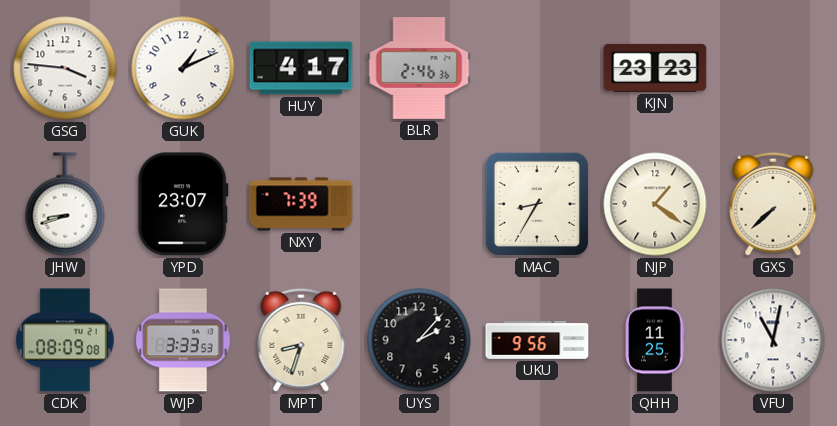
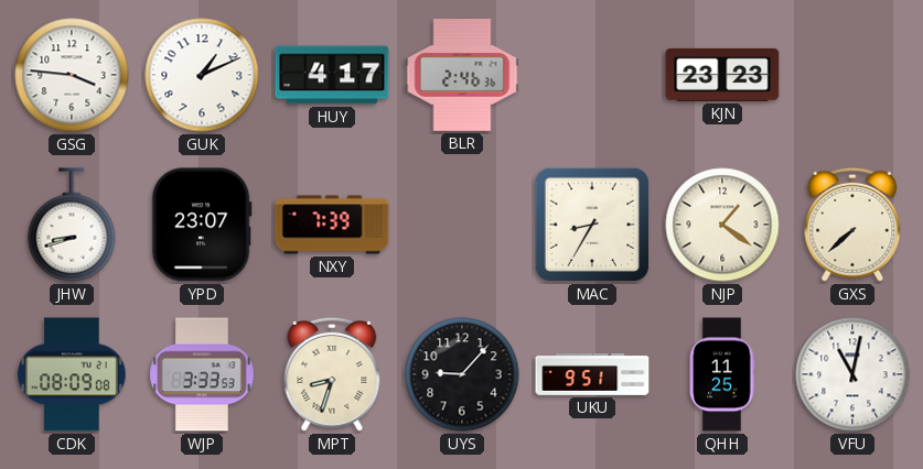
UYS: 2:07 -> 9:07
UKU: 9:56 -> 9:51
